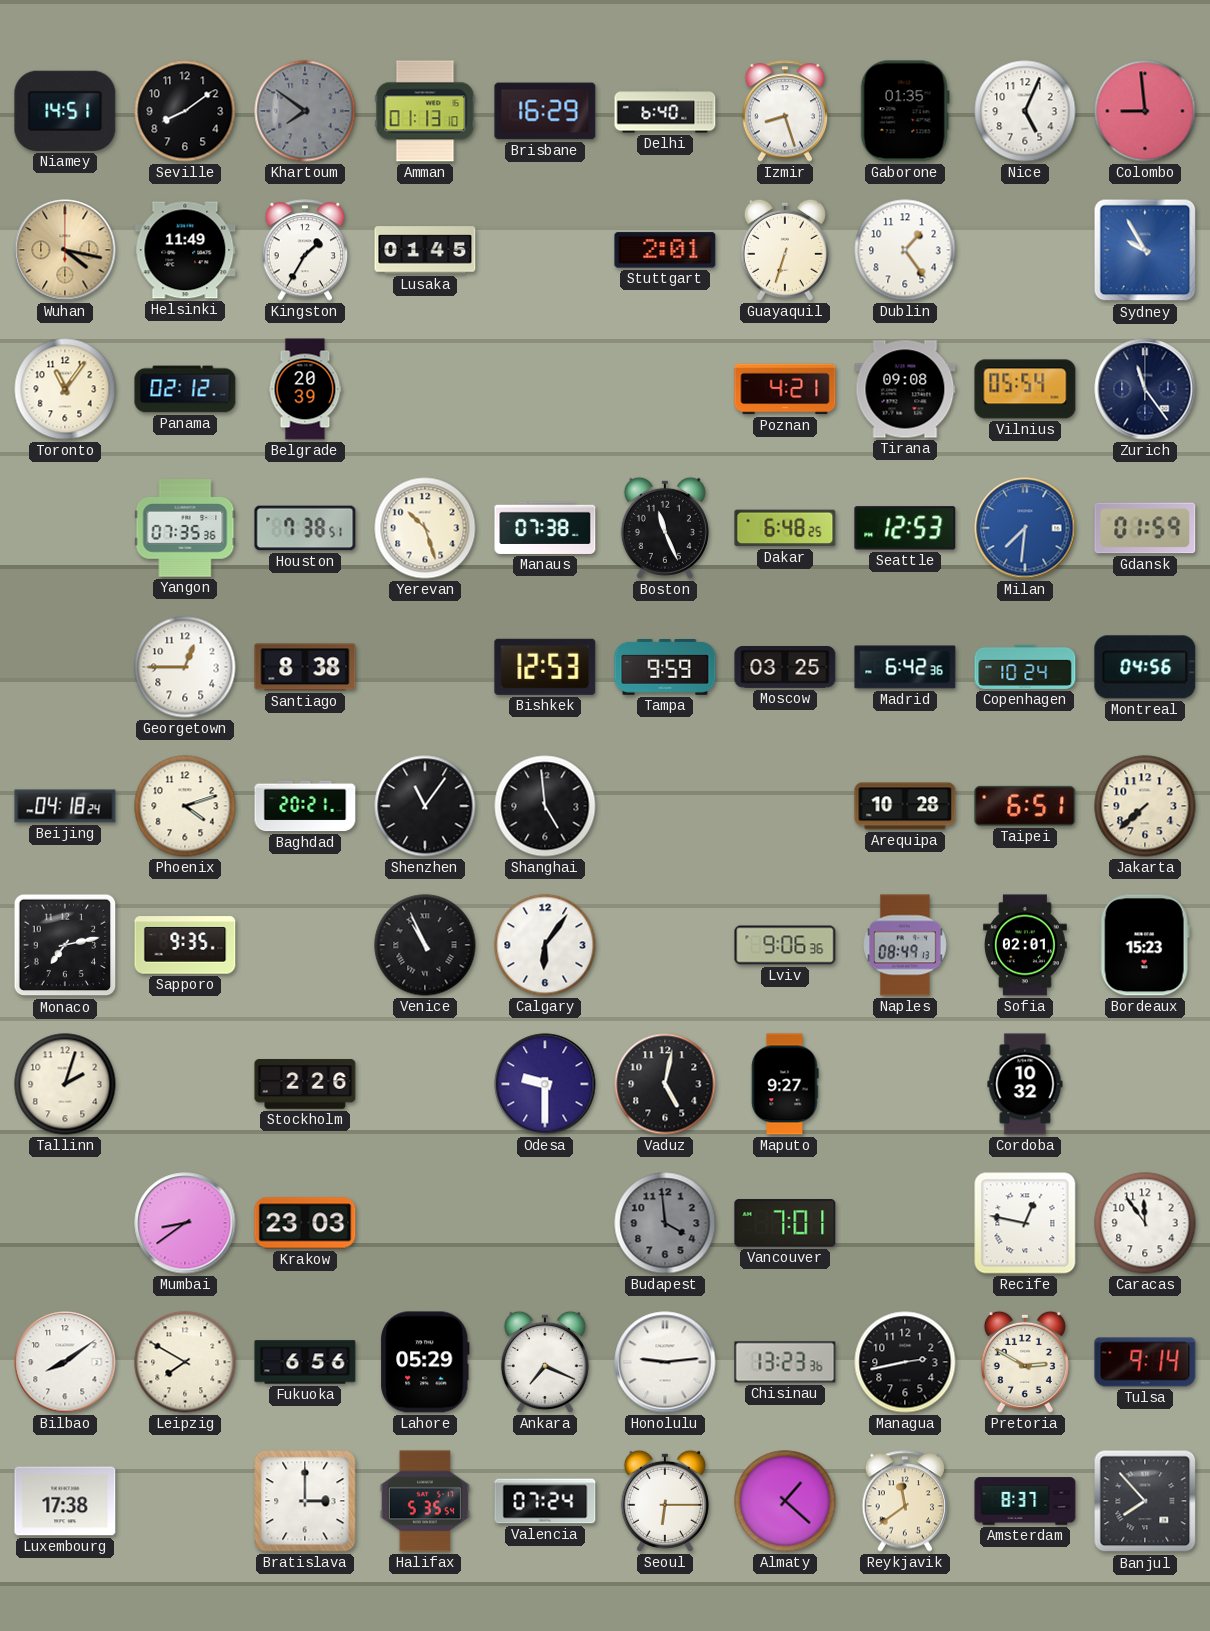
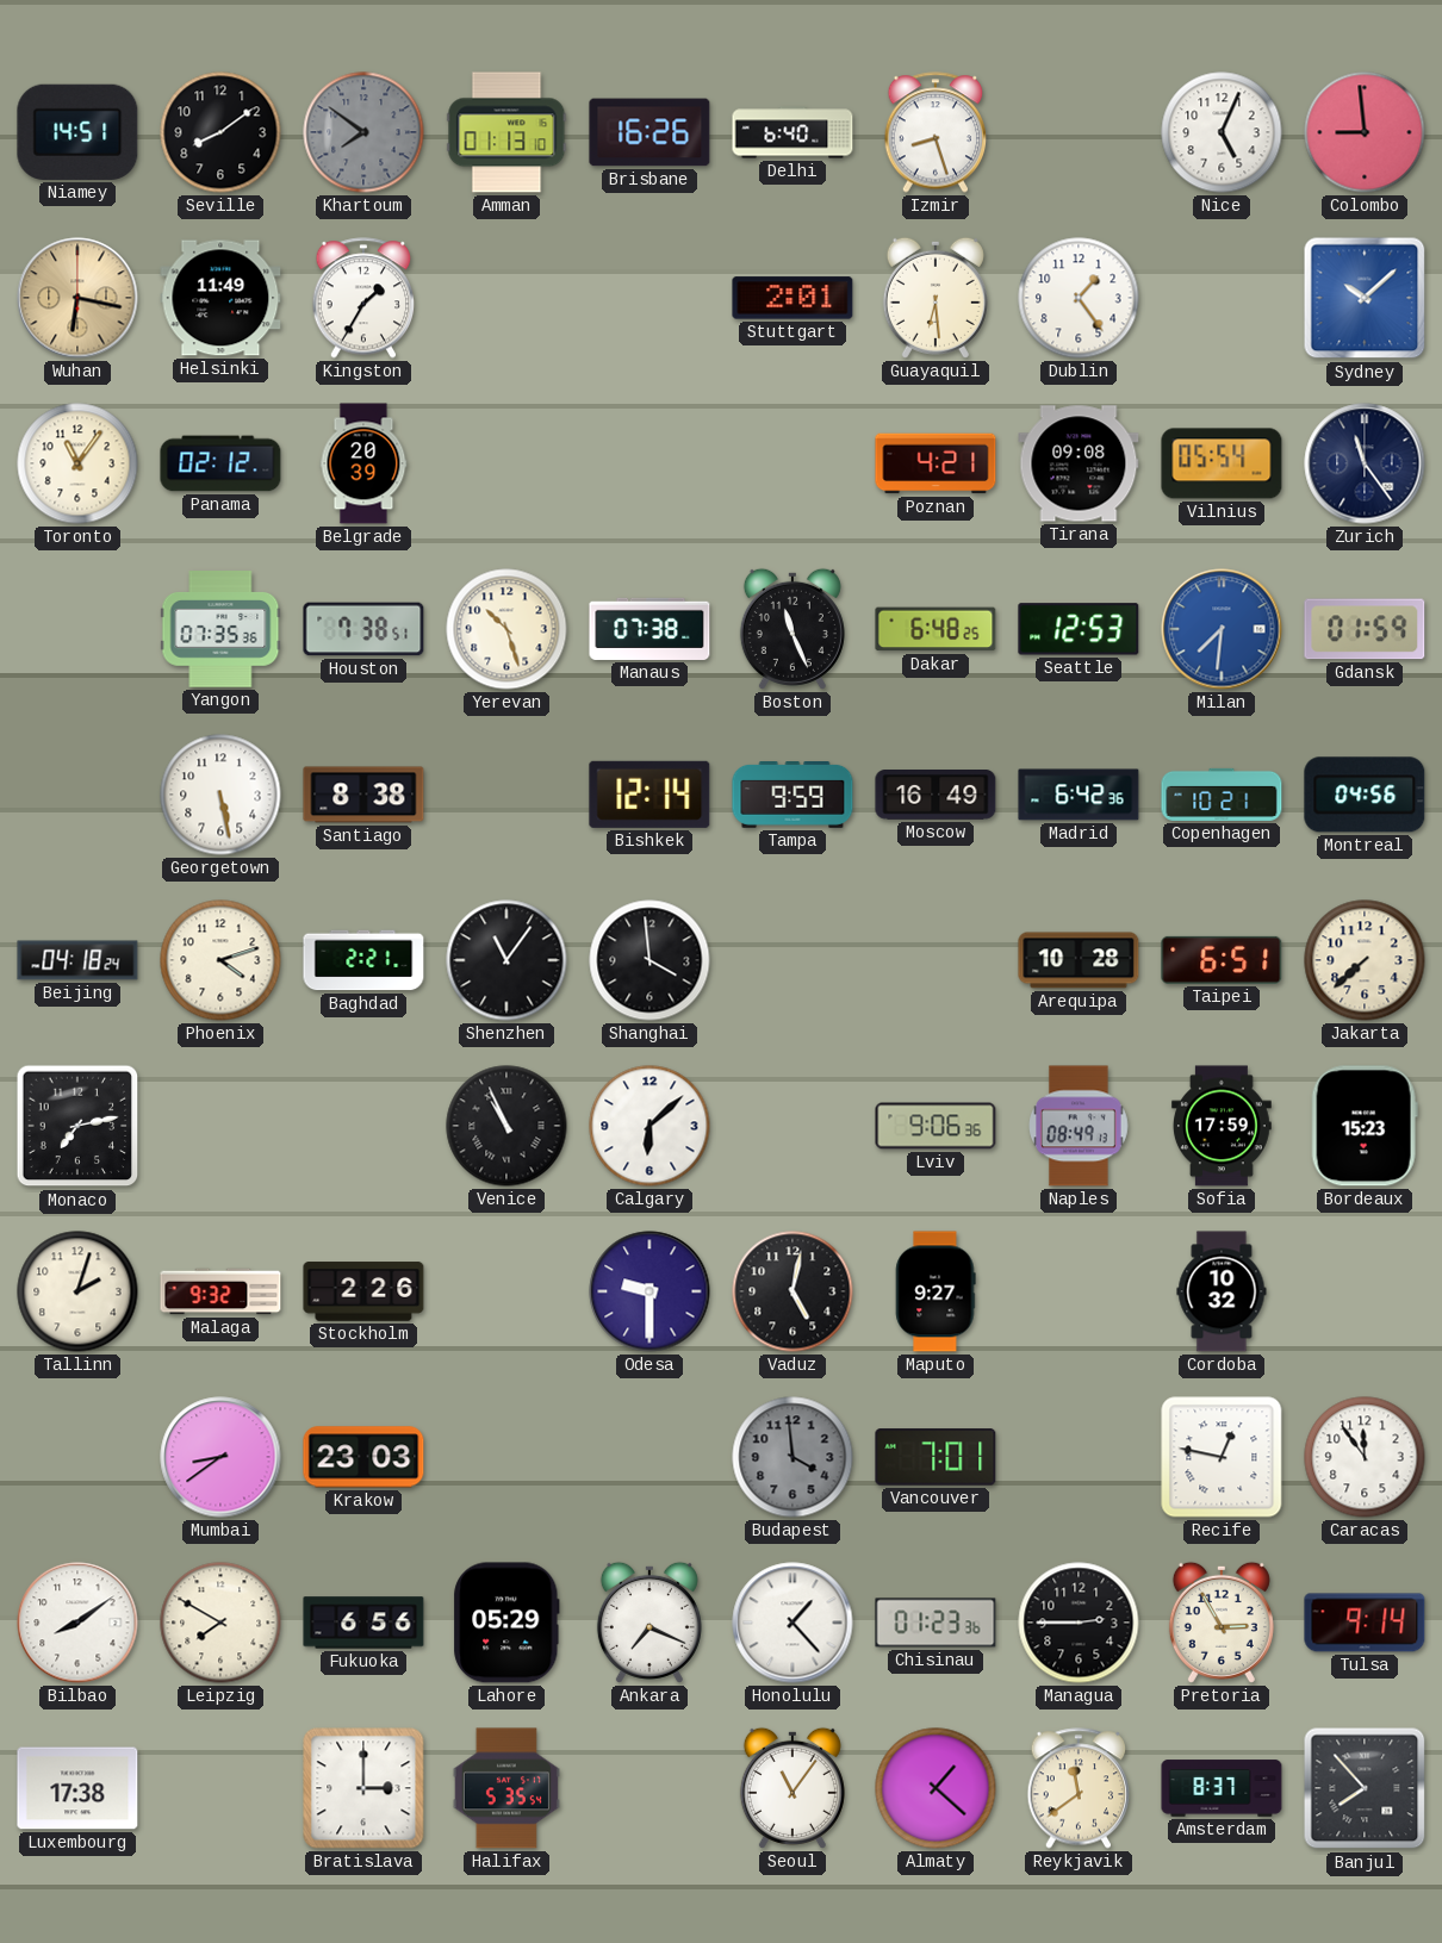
Brisbane: 16:29 -> 16:26
Gaborone: 01:35 -> none
Wuhan: 4:17 -> 6:17
Lusaka: 01:45 -> none
Guayaquil: 6:33 -> 6:29
Sydney: 9:55 -> 10:08
Georgetown: 12:45 -> 5:28
Bishkek: 12:53 -> 12:14
Moscow: 03:25 -> 16:49
Copenhagen: 10:24 -> 10:21
Baghdad: 20:21 -> 2:21
Shanghai: 4:59 -> 3:59
Sapporo: 9:35 -> none
Calgary: 6:06 -> 6:08
Sofia: 02:01 -> 17:59
Malaga: none -> 9:32
Honolulu: 9:14 -> 1:23
Chisinau: 13:23 -> 01:23
Managua: 2:43 -> 2:45
Pretoria: 2:50 -> 2:55
Valencia: 07:24 -> none
Seoul: 6:15 -> 11:06
